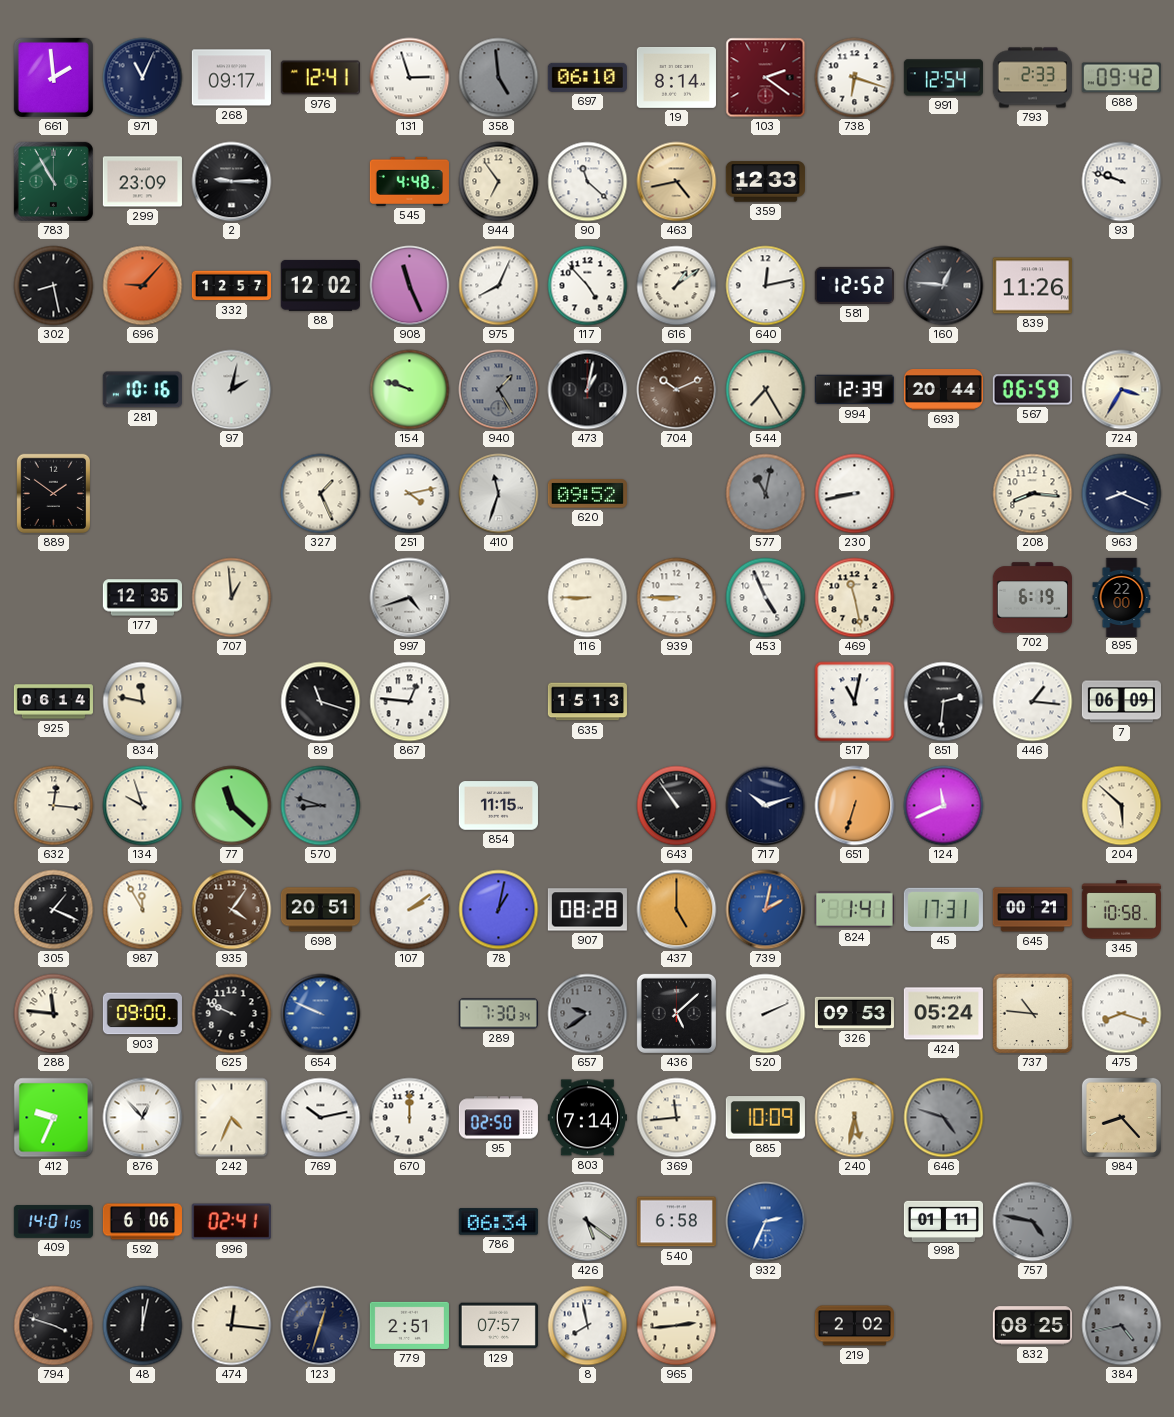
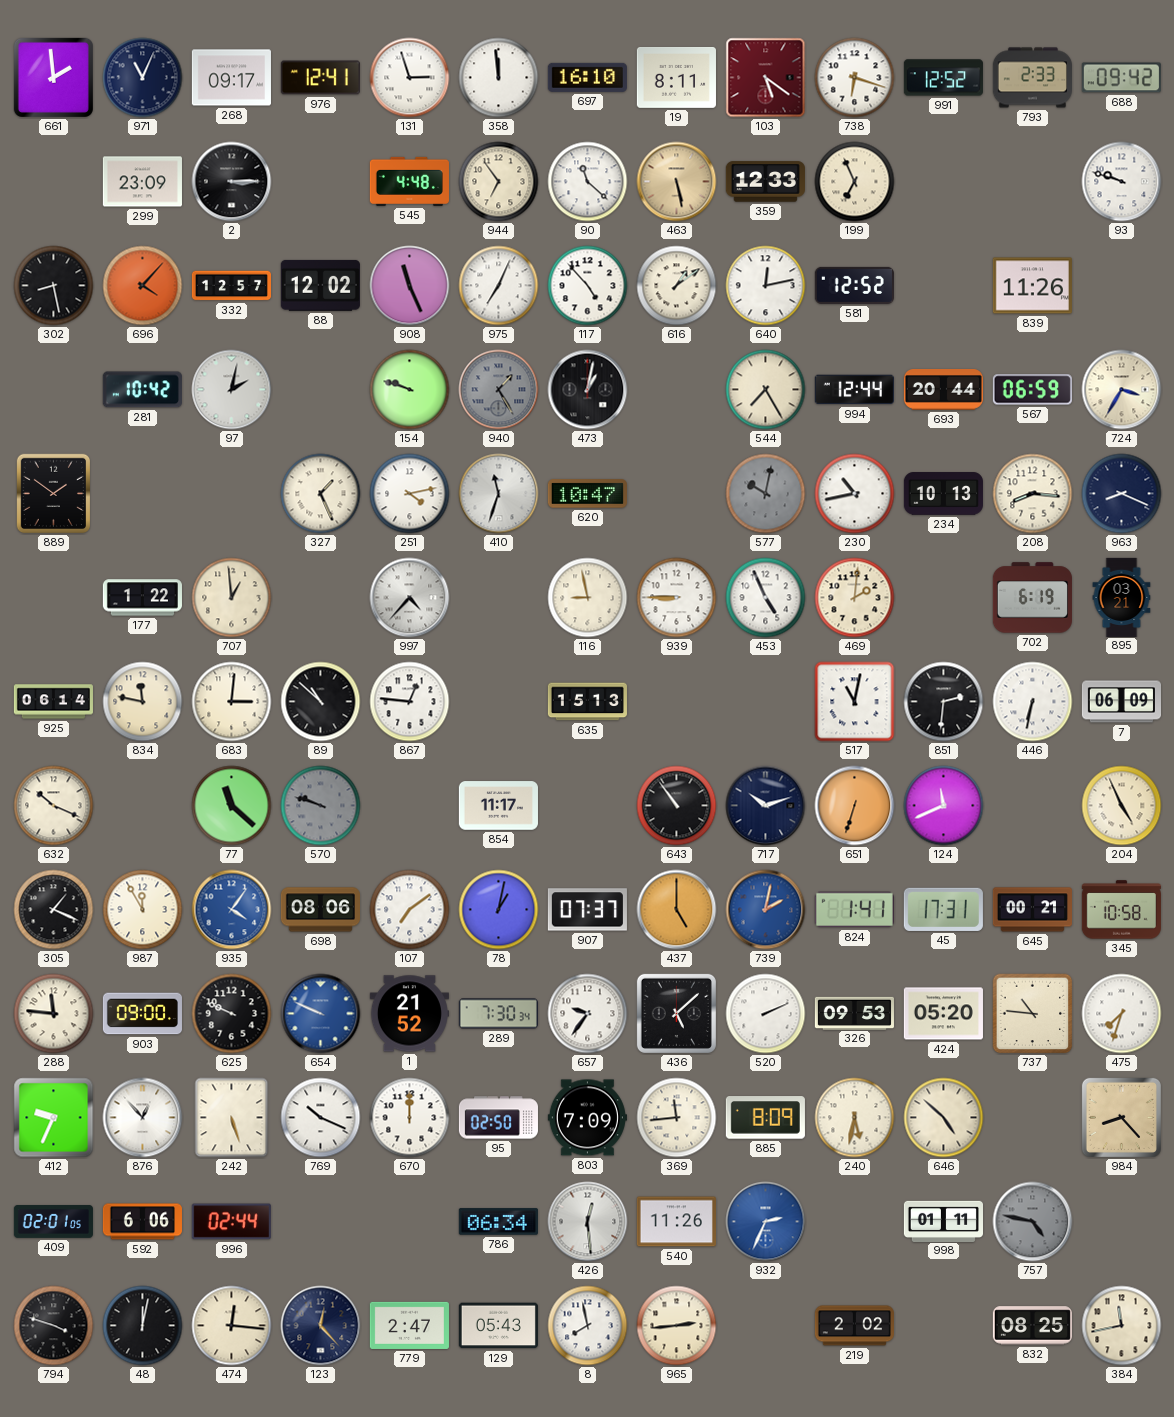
358: 4:59 -> 11:59
358 dial: grey -> white
697: 06:10 -> 16:10
19: 8:14 -> 8:11
103: 2:21 -> 5:21
991: 12:54 -> 12:52
783: 10:55 -> none
2: 9:15 -> 3:15
463: 4:43 -> 5:28
199: none -> 6:56
696: 9:07 -> 4:07
975: 8:04 -> 7:04
160: 12:46 -> none
281: 10:16 -> 10:42
704: 10:11 -> none
994: 12:39 -> 12:44
620: 09:52 -> 10:47
577: 11:02 -> 10:02
230: 8:43 -> 10:43
234: none -> 10:13
177: 12:35 -> 1:22
997: 4:42 -> 4:37
116: 8:45 -> 8:58
469: 11:28 -> 2:01
895: 22:00 -> 03:21
683: none -> 3:01
89: 11:18 -> 10:52
446: 1:16 -> 6:32
632: 12:16 -> 10:19
134: 9:57 -> none
570: 8:48 -> 9:48
854: 11:15 -> 11:17
204: 5:52 -> 4:56
935 dial: brown -> blue
698: 20:51 -> 08:06
107: 2:09 -> 7:09
907: 08:28 -> 07:37
1: none -> 21:52
657: 9:39 -> 9:36
657 dial: grey -> white
424: 05:24 -> 05:20
475: 8:18 -> 7:33
242: 4:34 -> 5:27
769: 10:13 -> 10:19
803: 7:14 -> 7:09
885: 10:09 -> 8:09
646: 4:48 -> 4:52
646 dial: grey -> cream
409: 14:01 -> 02:01
996: 02:41 -> 02:44
426: 5:21 -> 12:29
540: 6:58 -> 11:26
123: 12:33 -> 12:23
779: 2:51 -> 2:47
129: 07:57 -> 05:43
384: 4:43 -> 11:43
384 dial: grey -> cream
